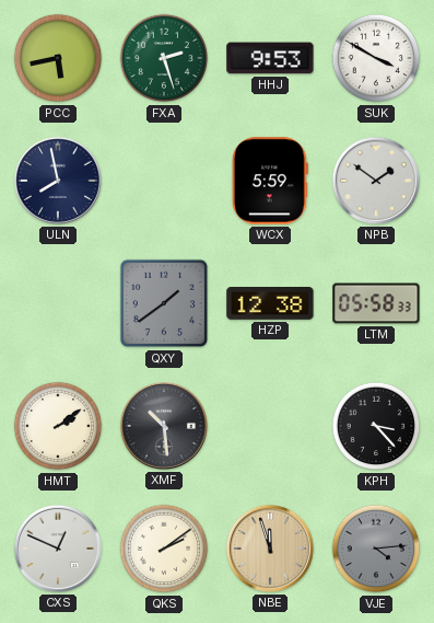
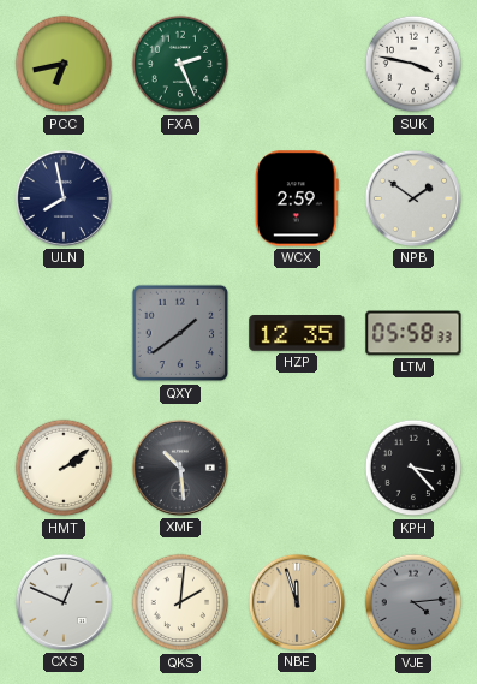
PCC: 5:43 -> 6:43
FXA: 2:27 -> 2:26
HHJ: 9:53 -> none
SUK: 3:50 -> 3:47
WCX: 5:59 -> 2:59
HZP: 12:38 -> 12:35
QKS: 2:09 -> 2:01
